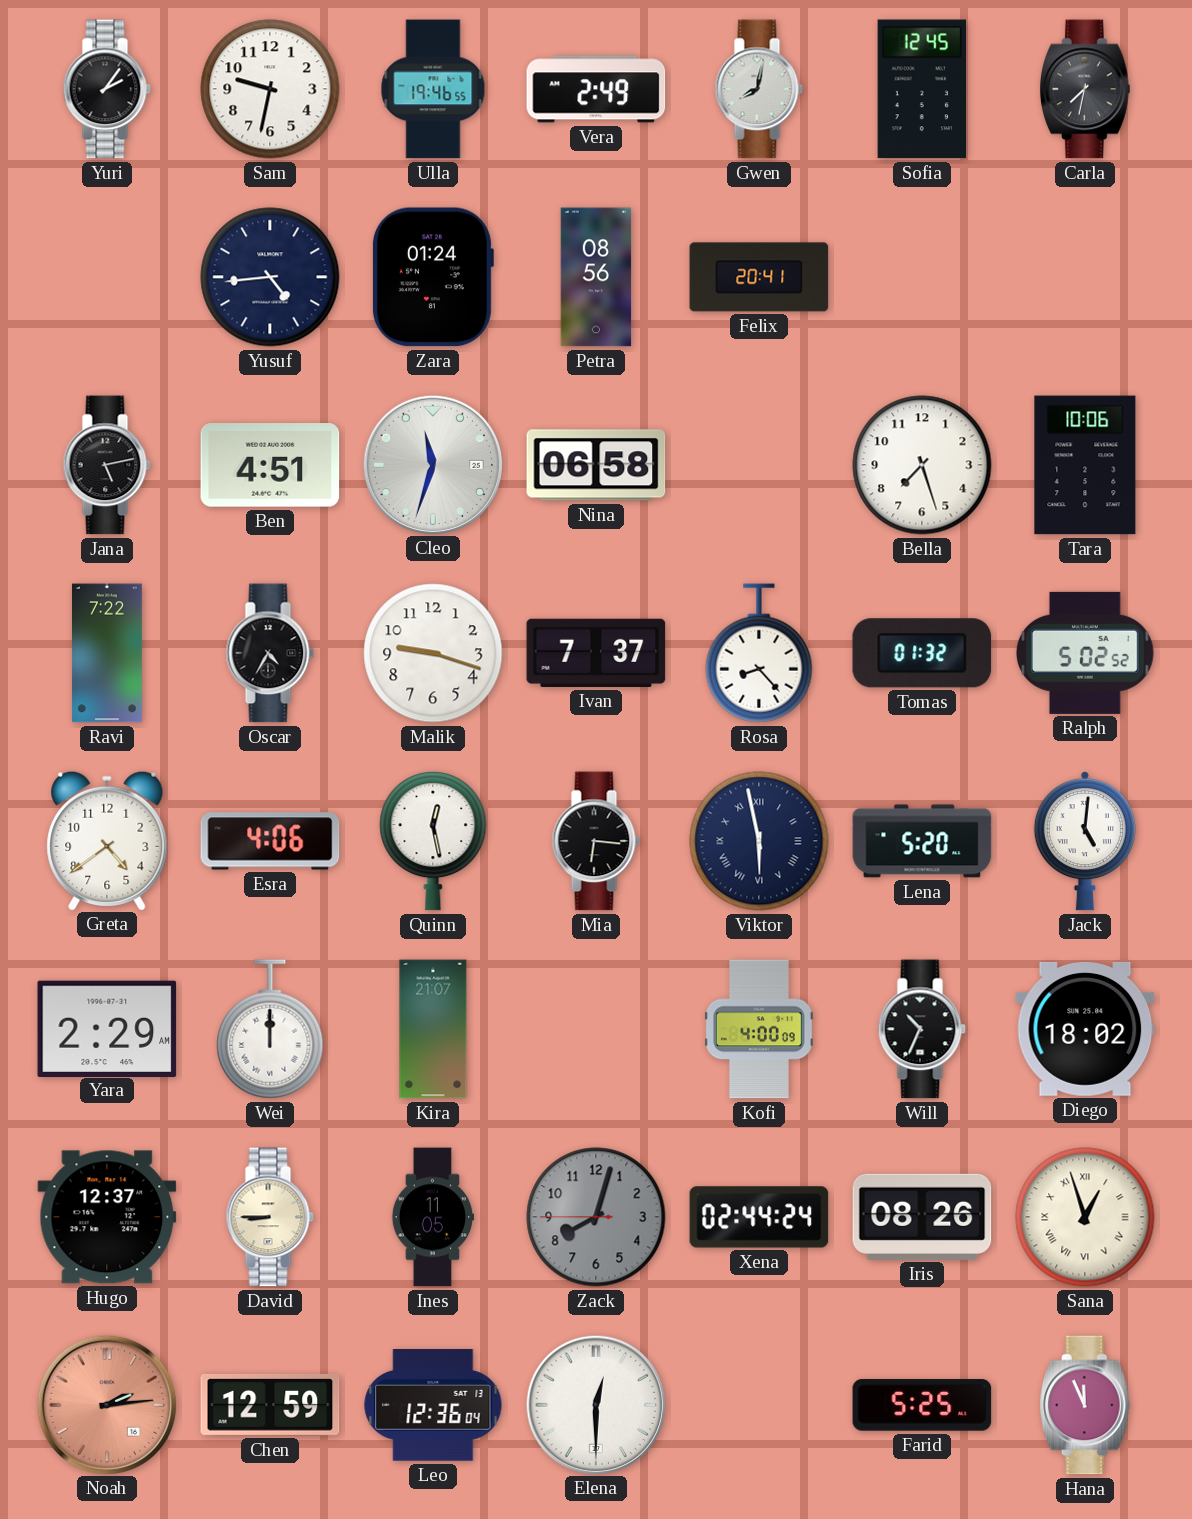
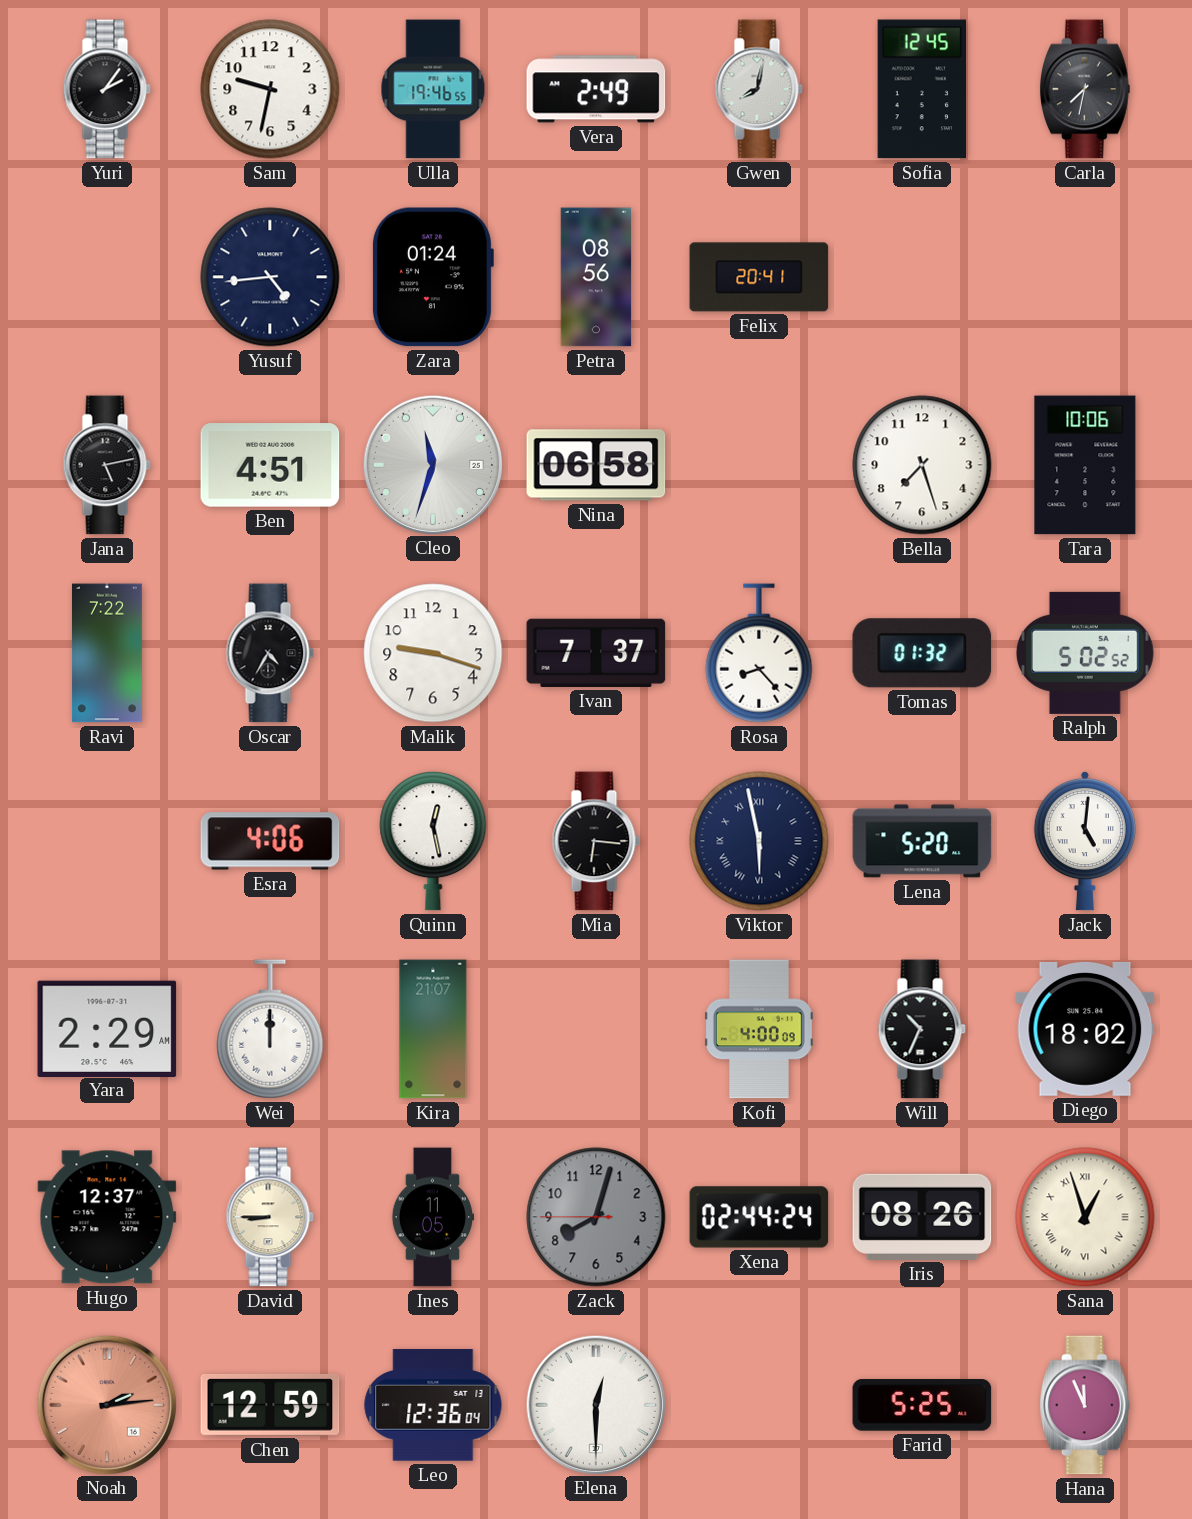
Greta: 4:39 -> none
